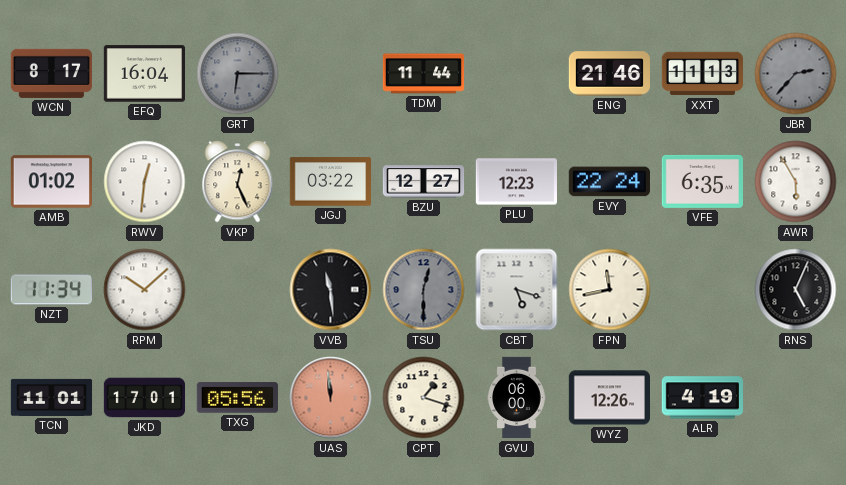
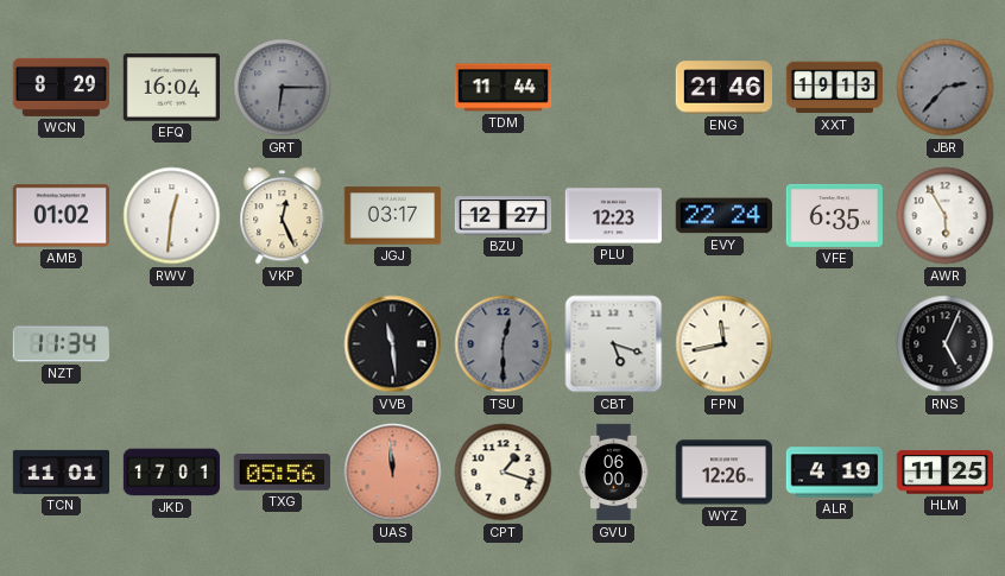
WCN: 8:17 -> 8:29
XXT: 11:13 -> 19:13
JGJ: 03:22 -> 03:17
RPM: 10:08 -> none
HLM: none -> 11:25
